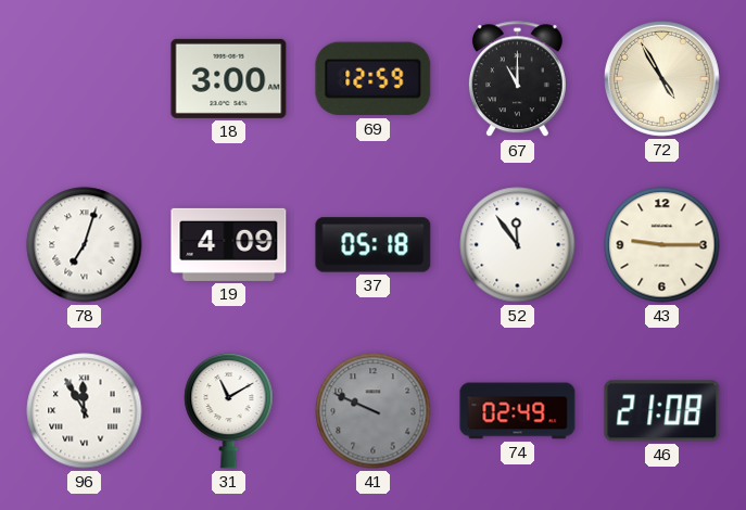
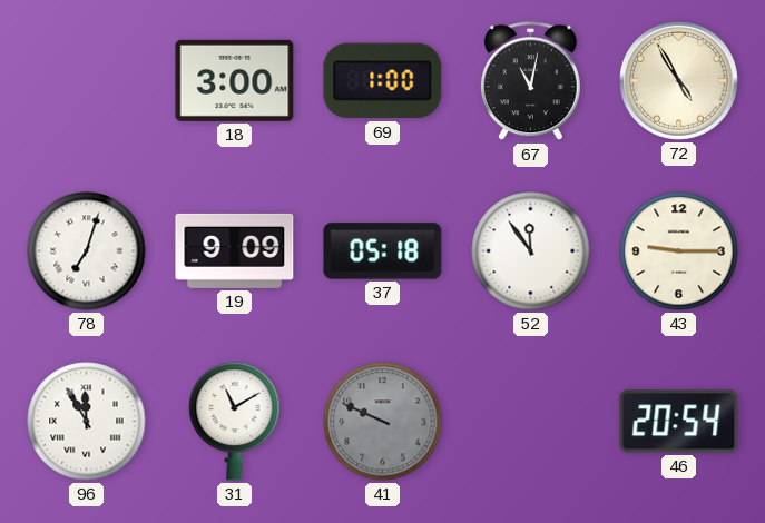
69: 12:59 -> 1:00
67: 11:00 -> 11:02
19: 4:09 -> 9:09
74: 02:49 -> none
46: 21:08 -> 20:54
